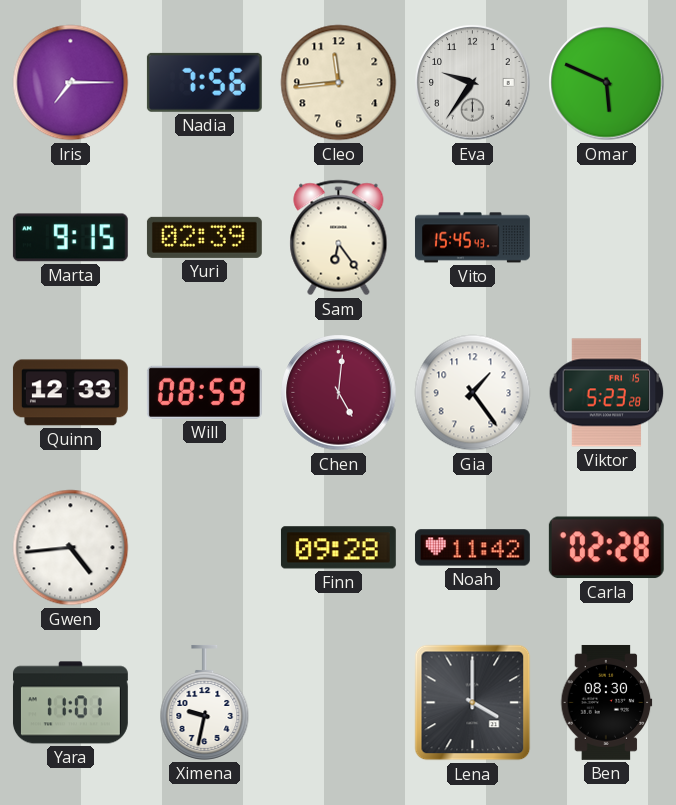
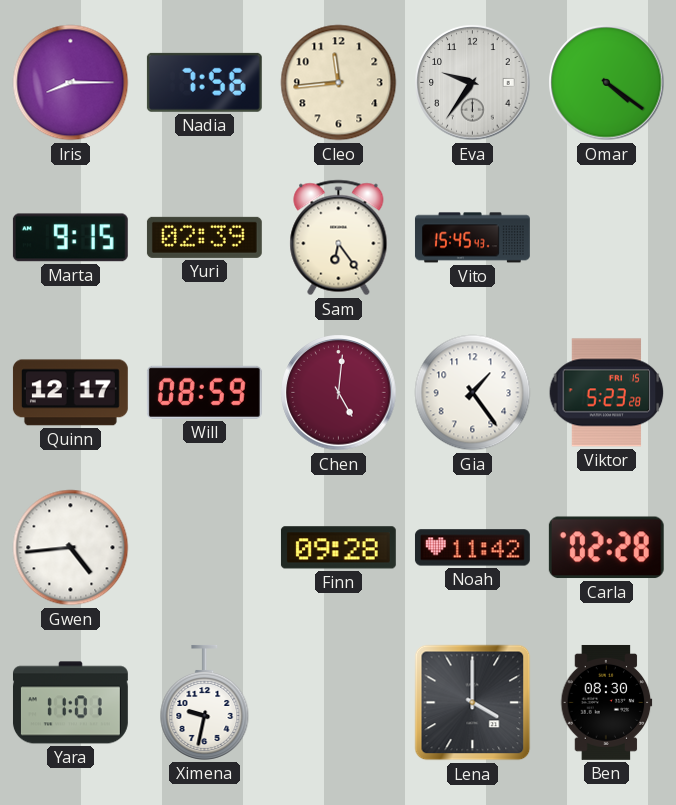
Iris: 7:15 -> 8:15
Omar: 5:49 -> 4:21
Quinn: 12:33 -> 12:17
